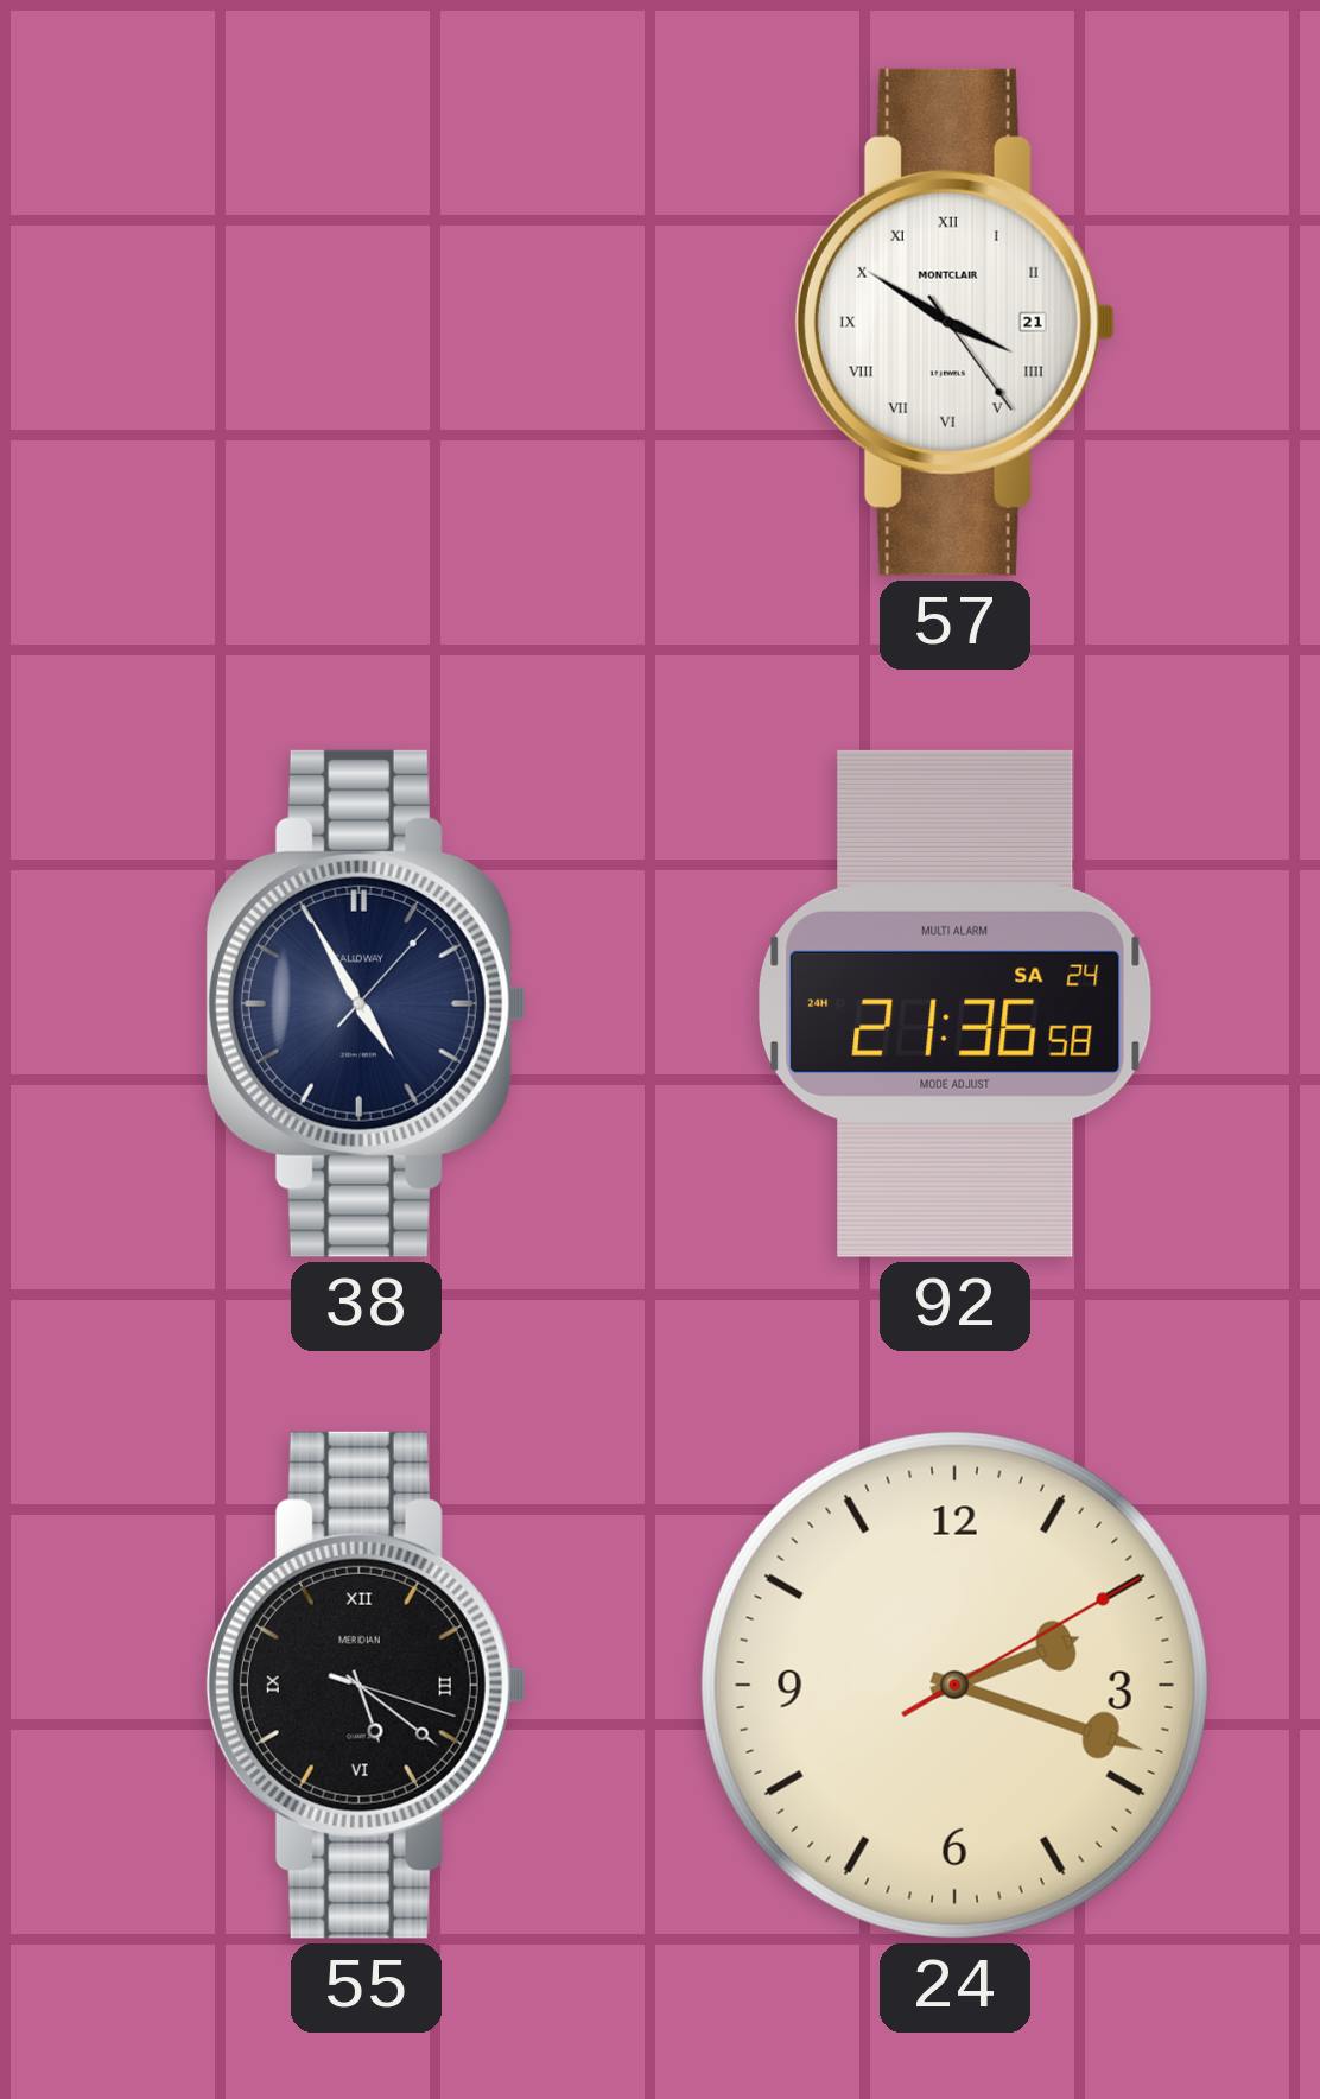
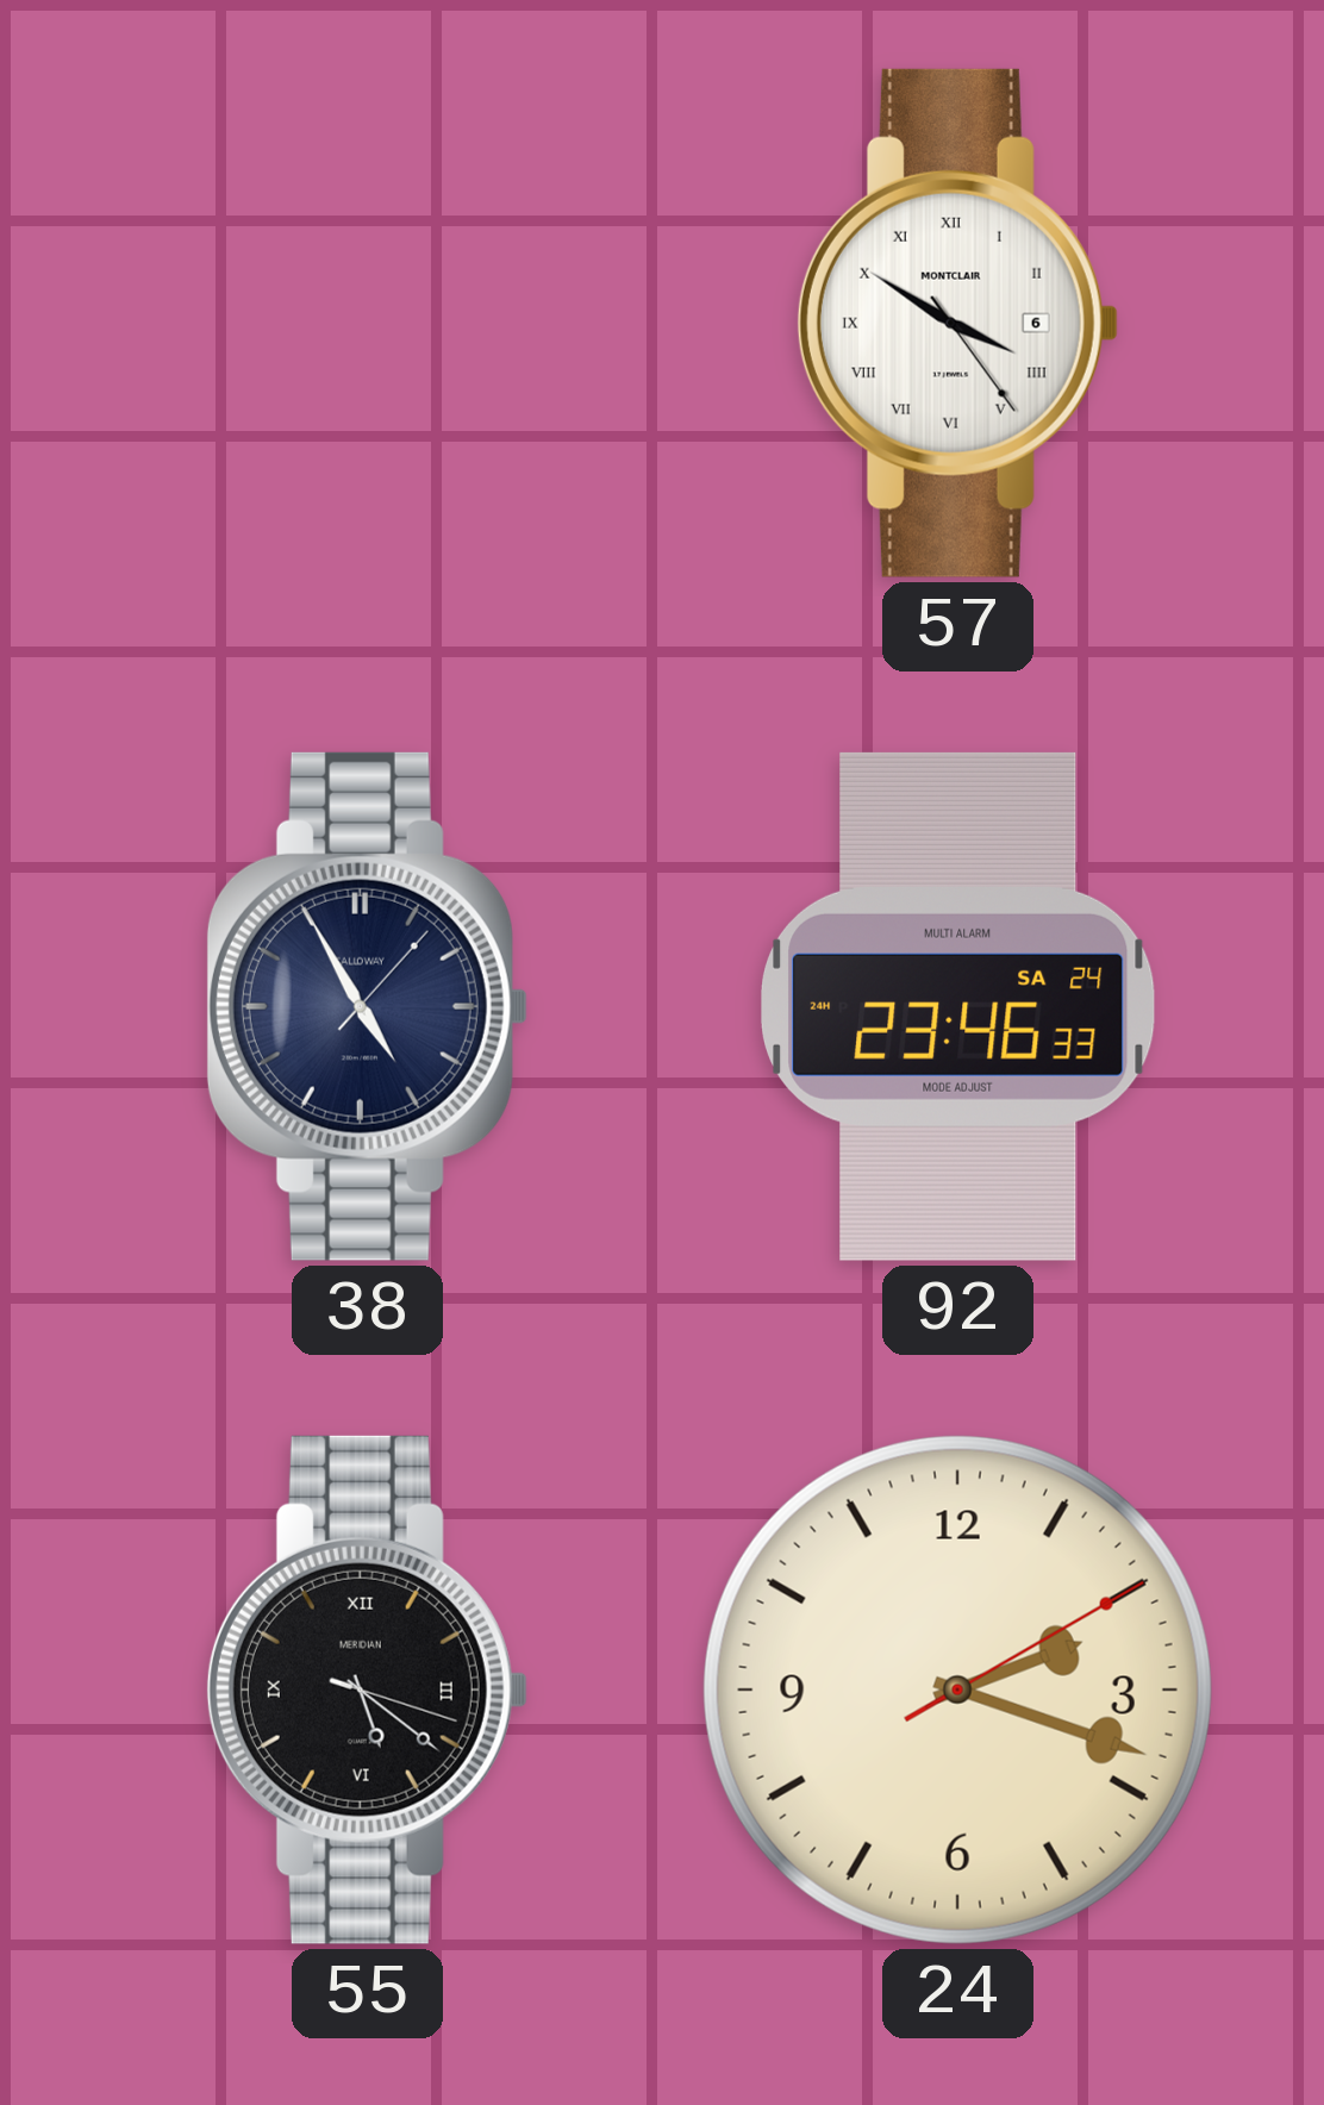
57 date: 21 -> 6
92: 21:36 -> 23:46
